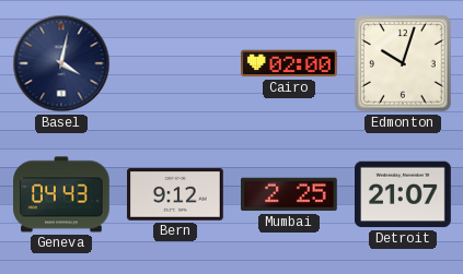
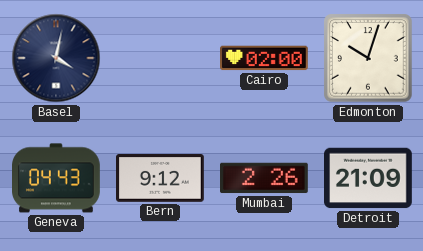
Mumbai: 2:25 -> 2:26
Detroit: 21:07 -> 21:09
